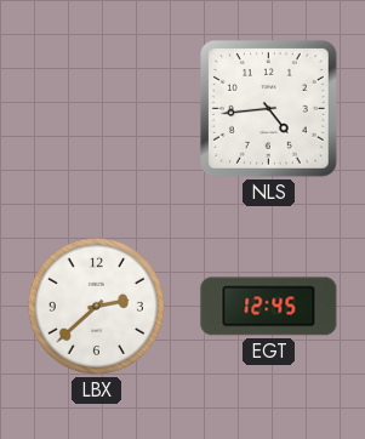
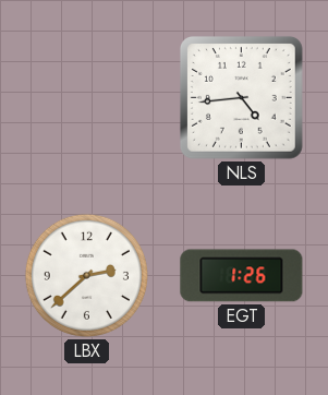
EGT: 12:45 -> 1:26
